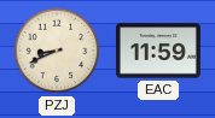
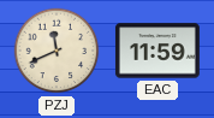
PZJ: 8:41 -> 11:41
